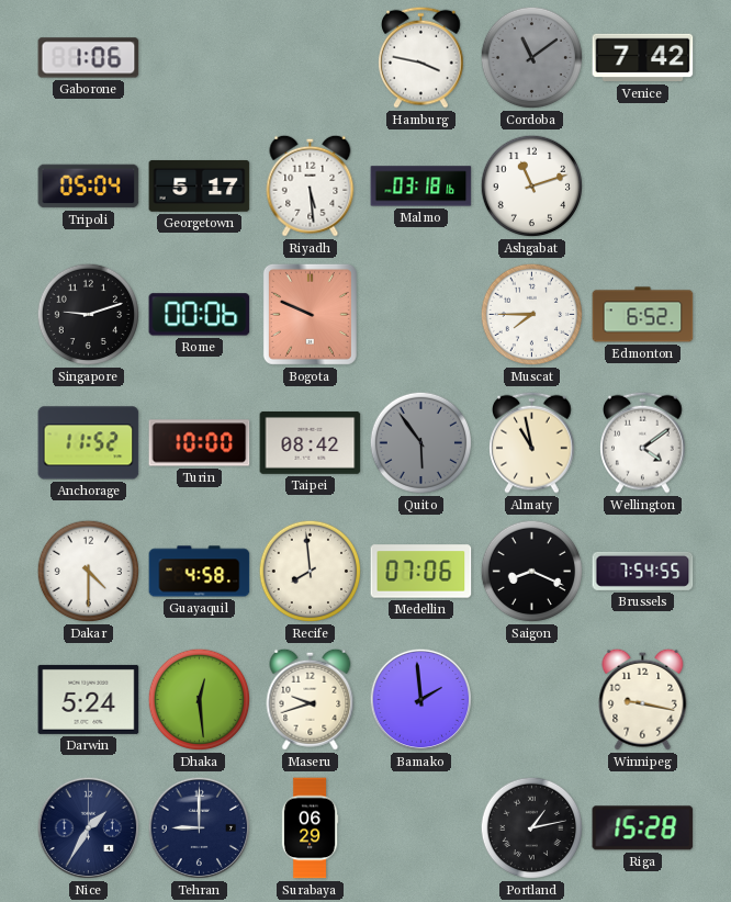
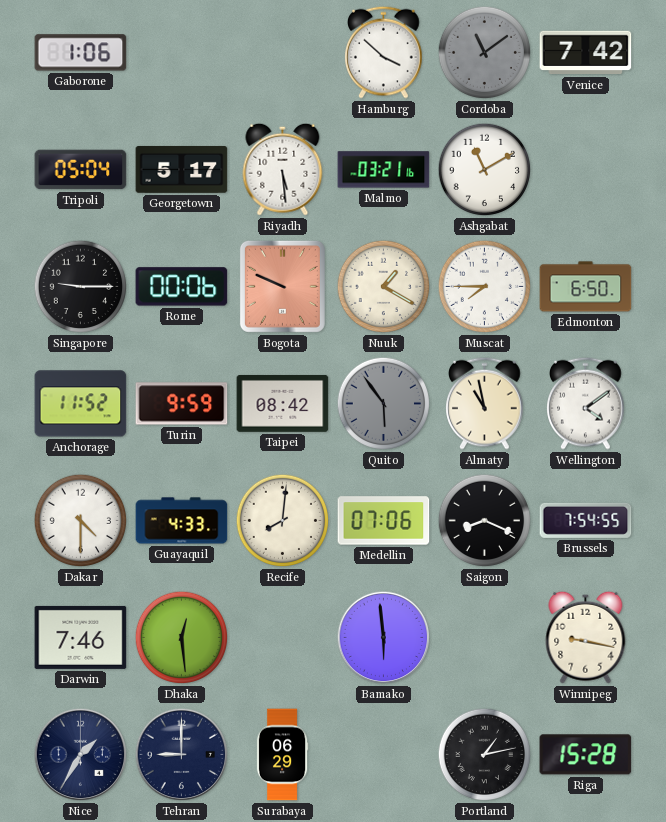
Hamburg: 3:47 -> 3:52
Malmo: 03:18 -> 03:21
Ashgabat: 11:12 -> 11:10
Singapore: 9:12 -> 9:15
Nuuk: none -> 1:20
Edmonton: 6:52 -> 6:50
Turin: 10:00 -> 9:59
Guayaquil: 4:58 -> 4:33
Recife: 7:59 -> 8:01
Darwin: 5:24 -> 7:46
Maseru: 9:42 -> none
Bamako: 1:59 -> 5:59
